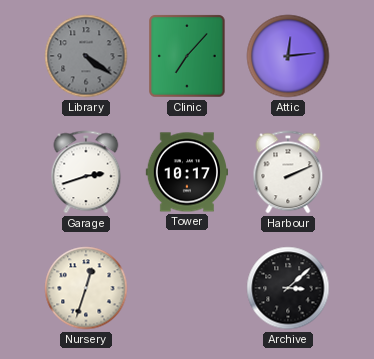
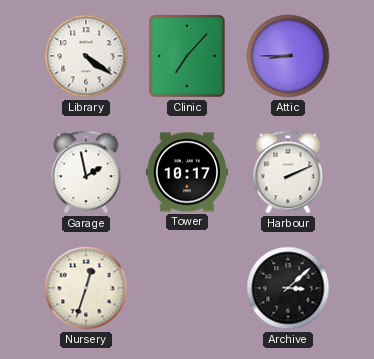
Library dial: grey -> white
Attic: 12:14 -> 8:45
Garage: 2:42 -> 1:58
